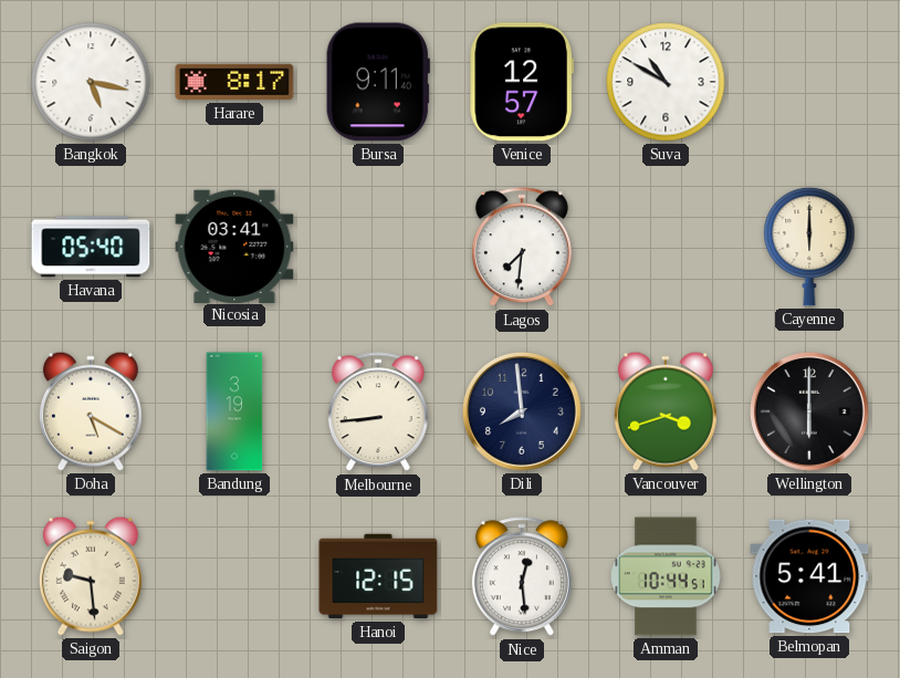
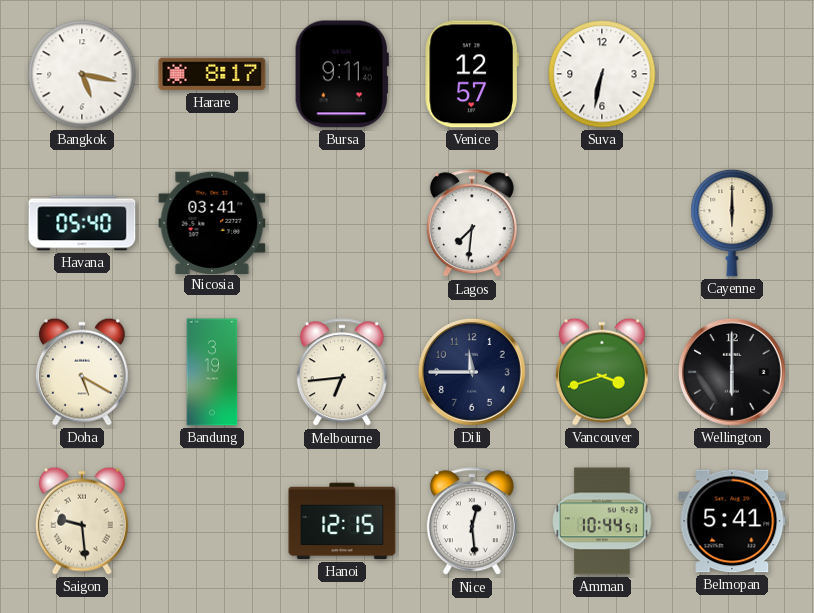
Suva: 10:50 -> 6:32
Melbourne: 8:44 -> 6:44
Dili: 7:59 -> 11:45
